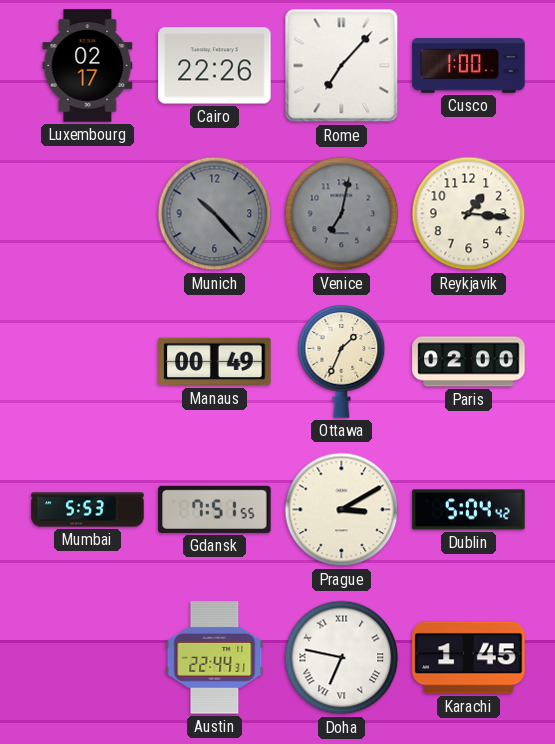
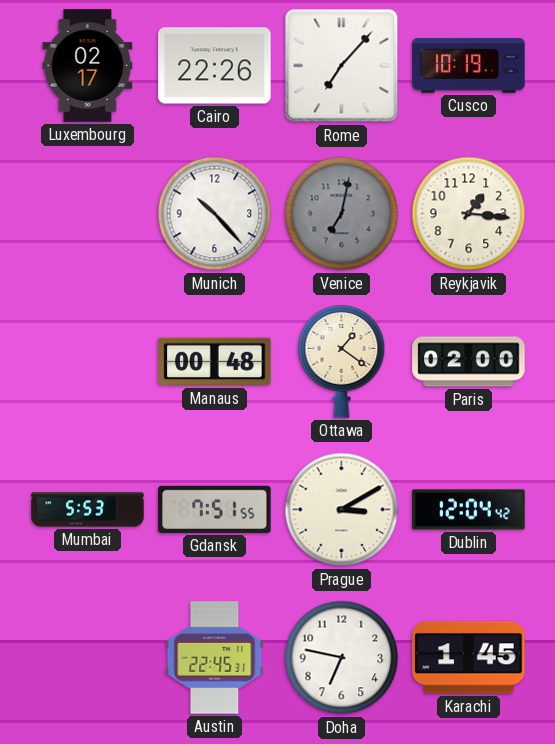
Cusco: 1:00 -> 10:19
Munich dial: grey -> white
Manaus: 00:49 -> 00:48
Ottawa: 1:34 -> 1:21
Dublin: 5:04 -> 12:04
Austin: 22:44 -> 22:45
Doha numerals: Roman -> Arabic
